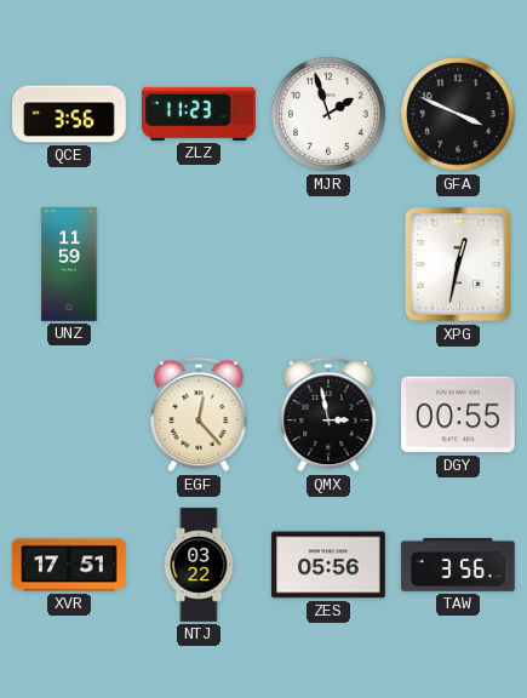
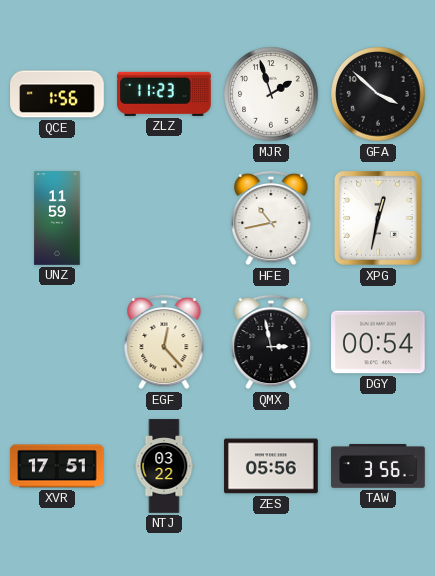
QCE: 3:56 -> 1:56
GFA: 3:49 -> 3:52
HFE: none -> 10:43
DGY: 00:55 -> 00:54
